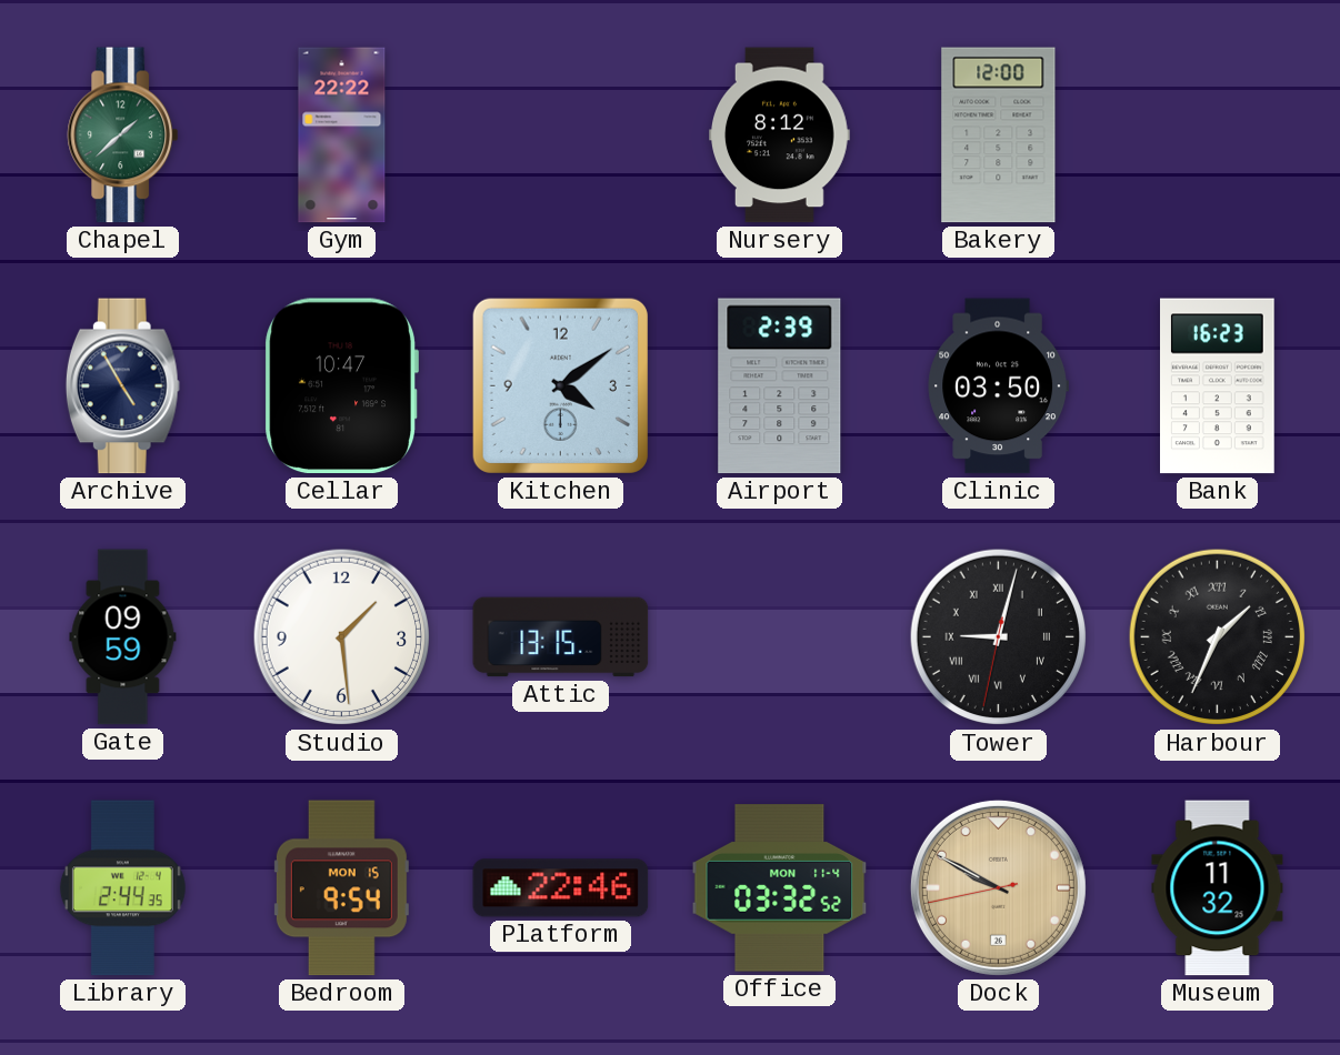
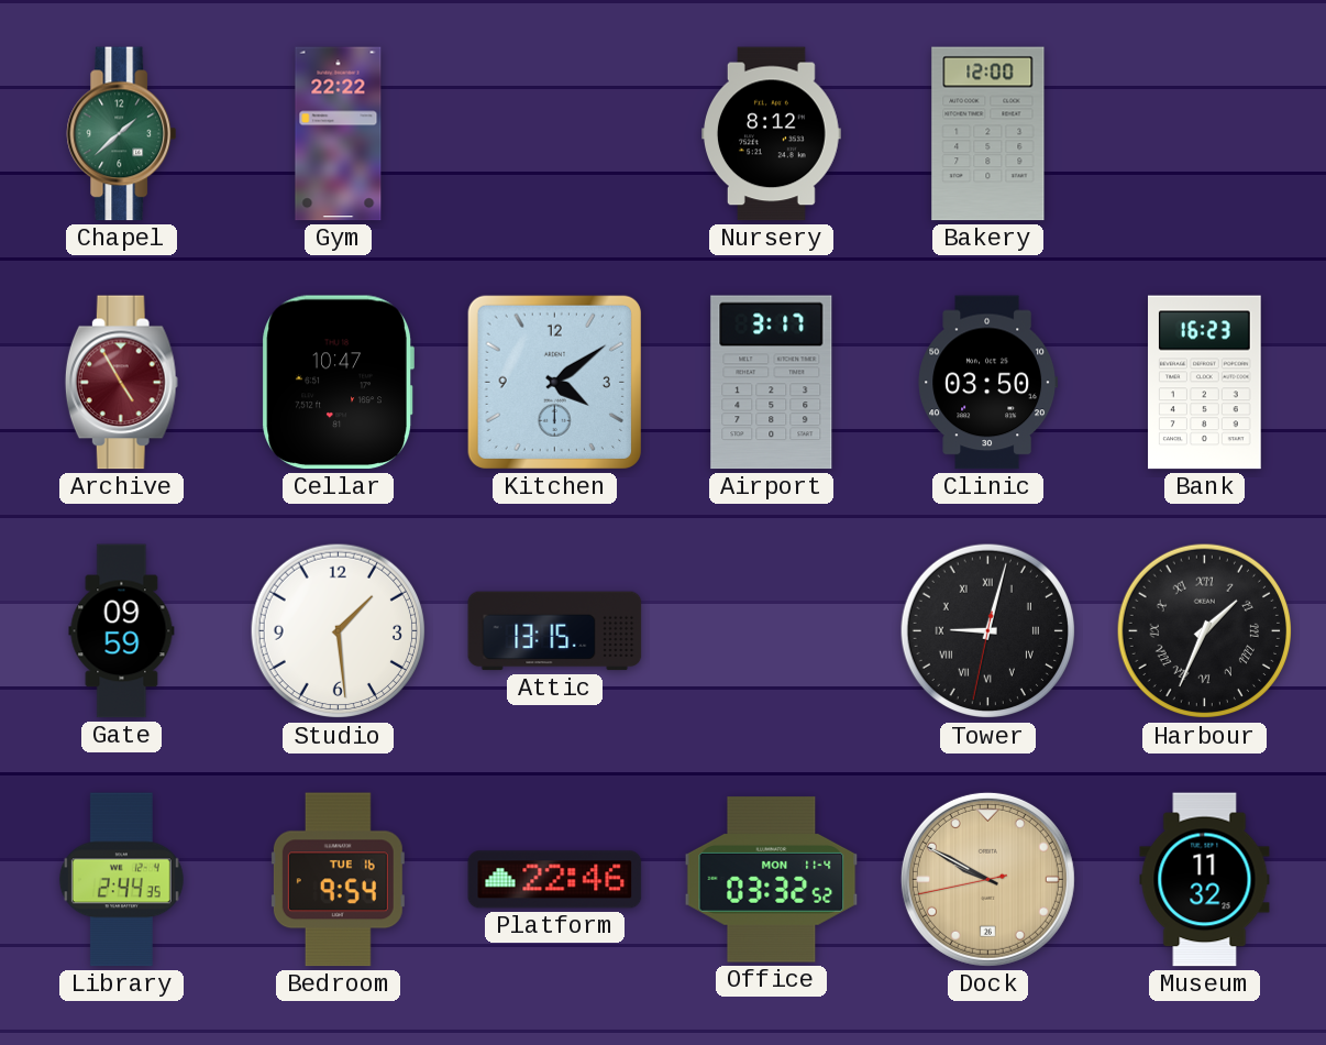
Archive dial: navy -> burgundy
Airport: 2:39 -> 3:17
Bedroom date: MON 15 -> TUE 16
